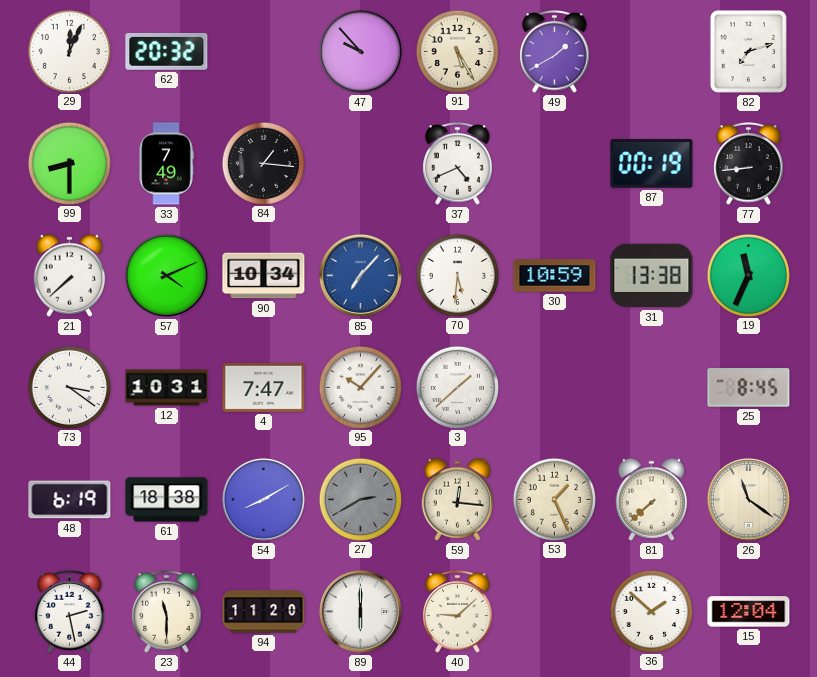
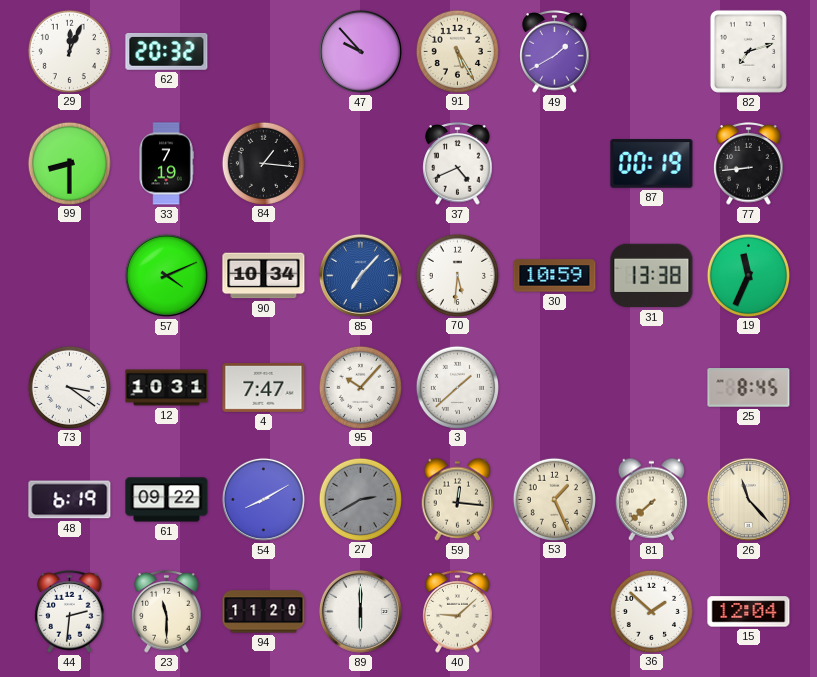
33: 7:49 -> 7:19
21: 7:38 -> none
61: 18:38 -> 09:22
26: 11:21 -> 11:23
44: 2:28 -> 2:31
